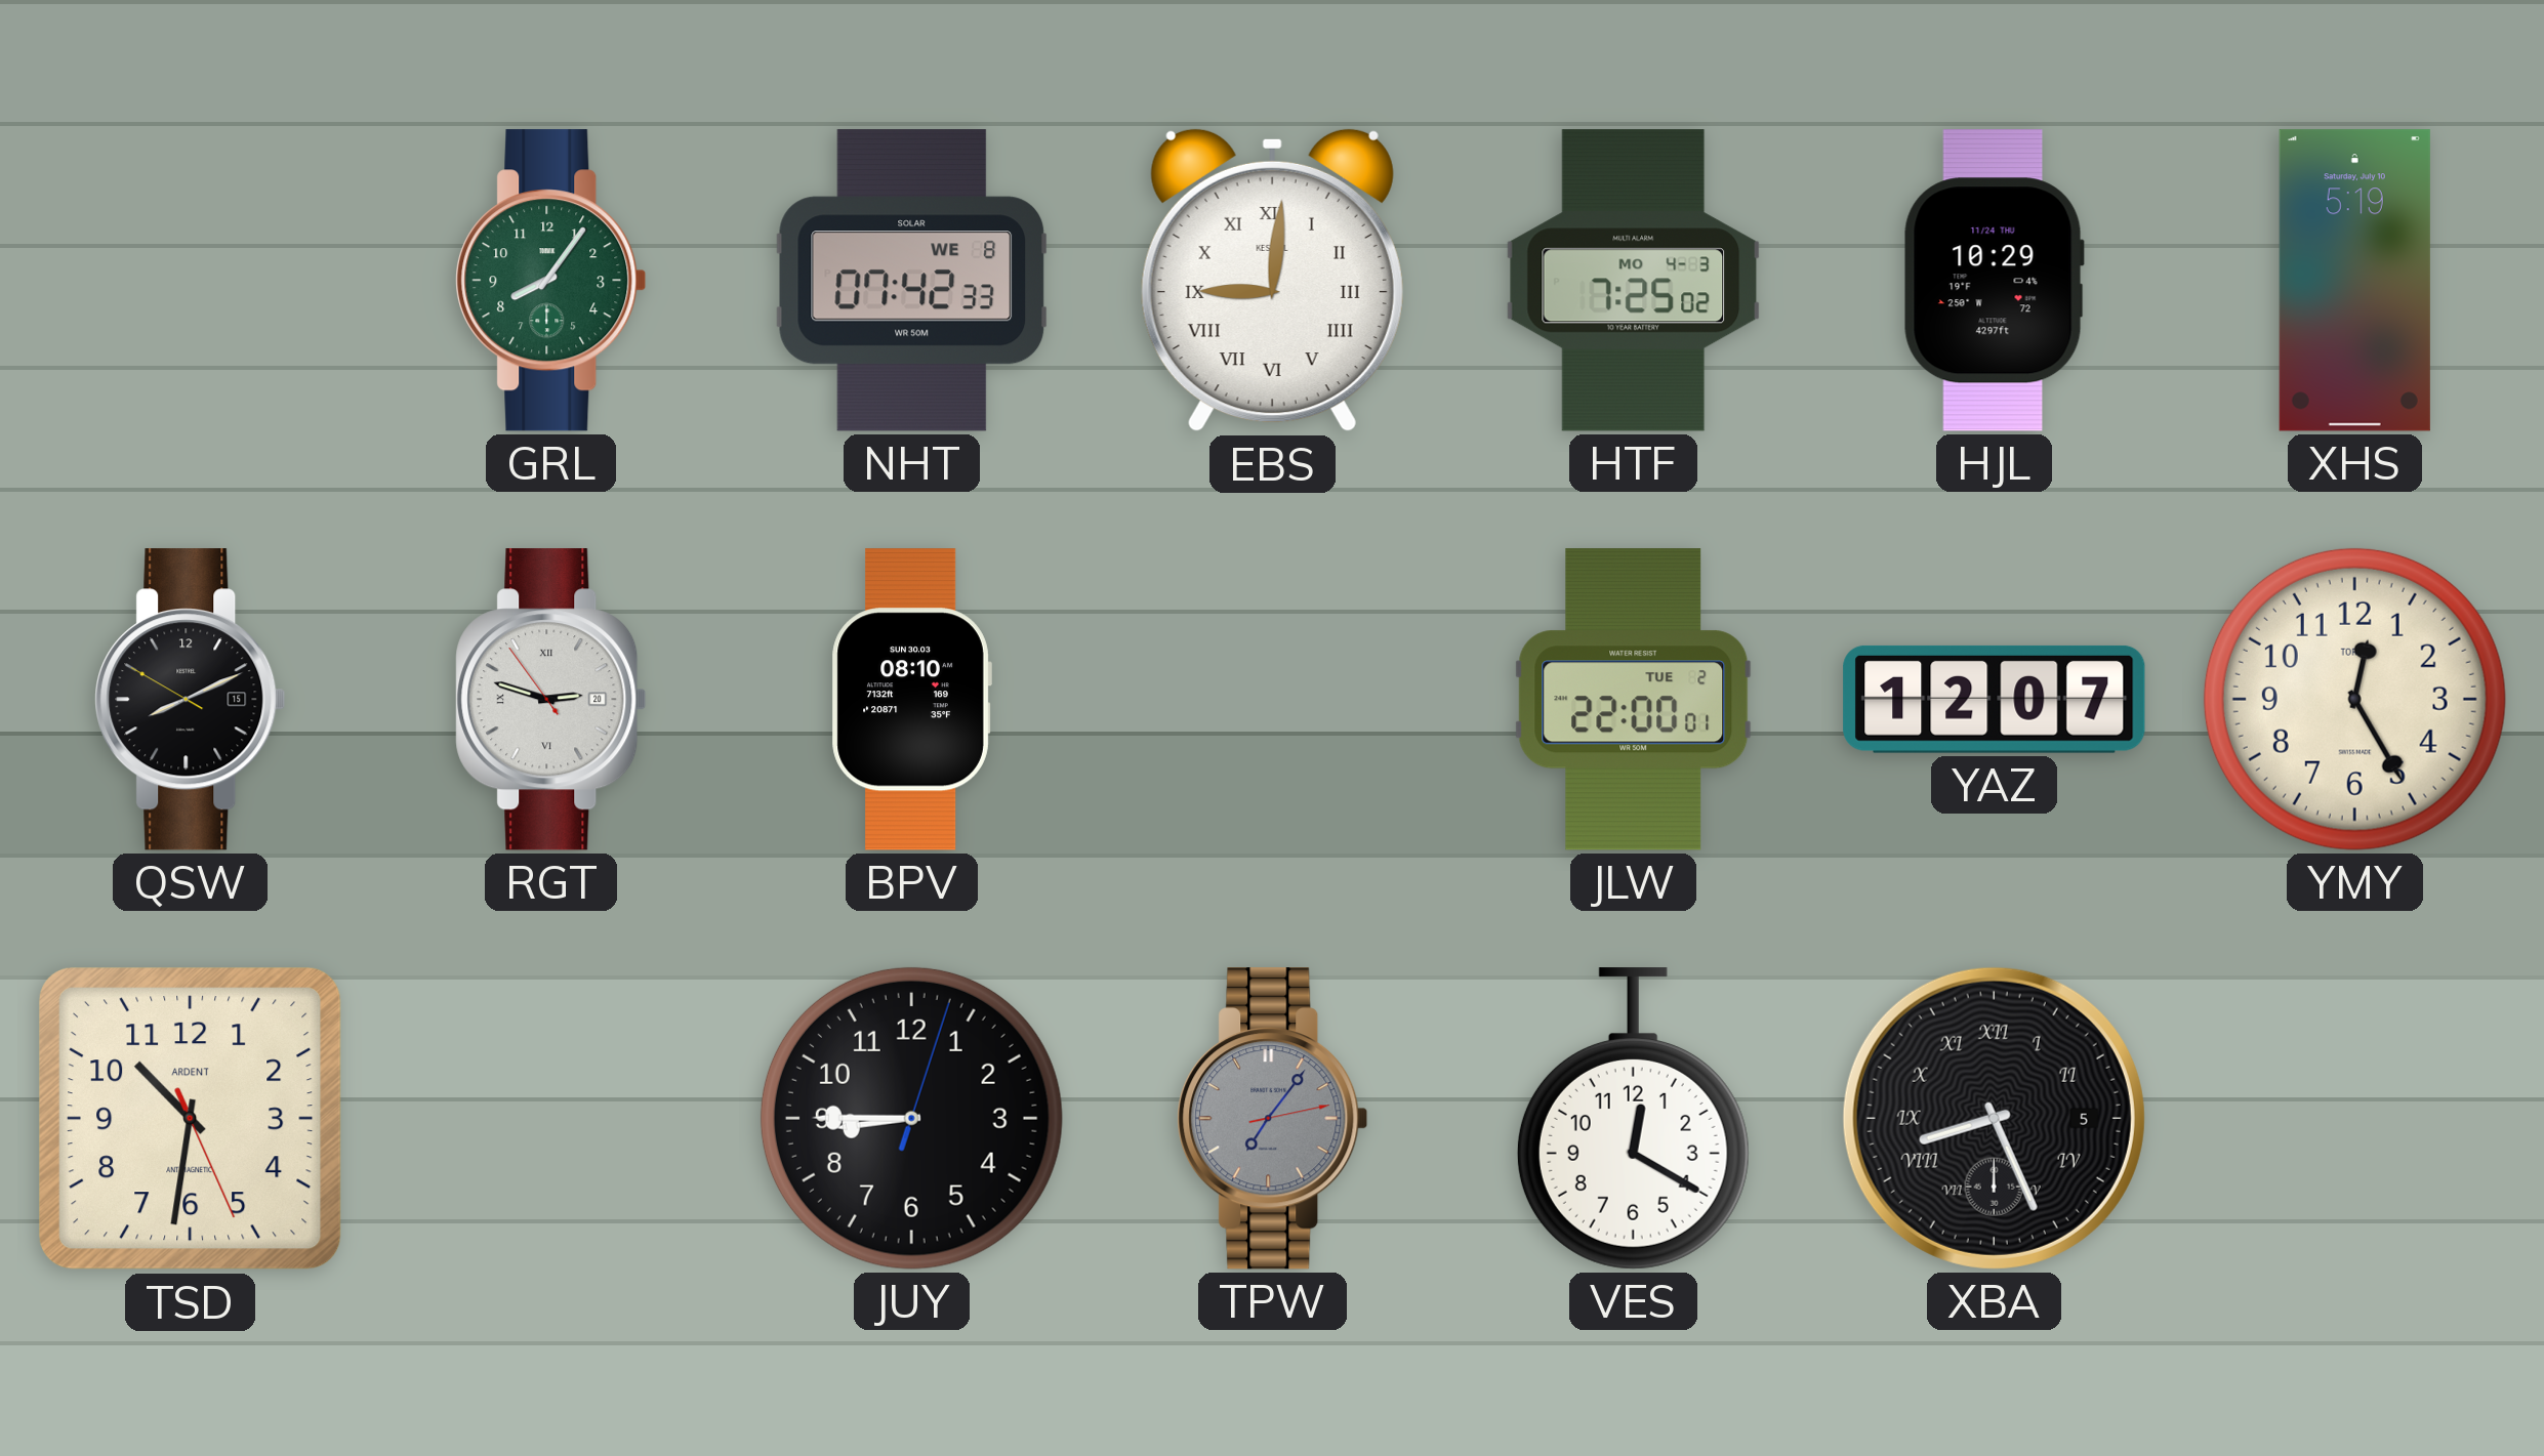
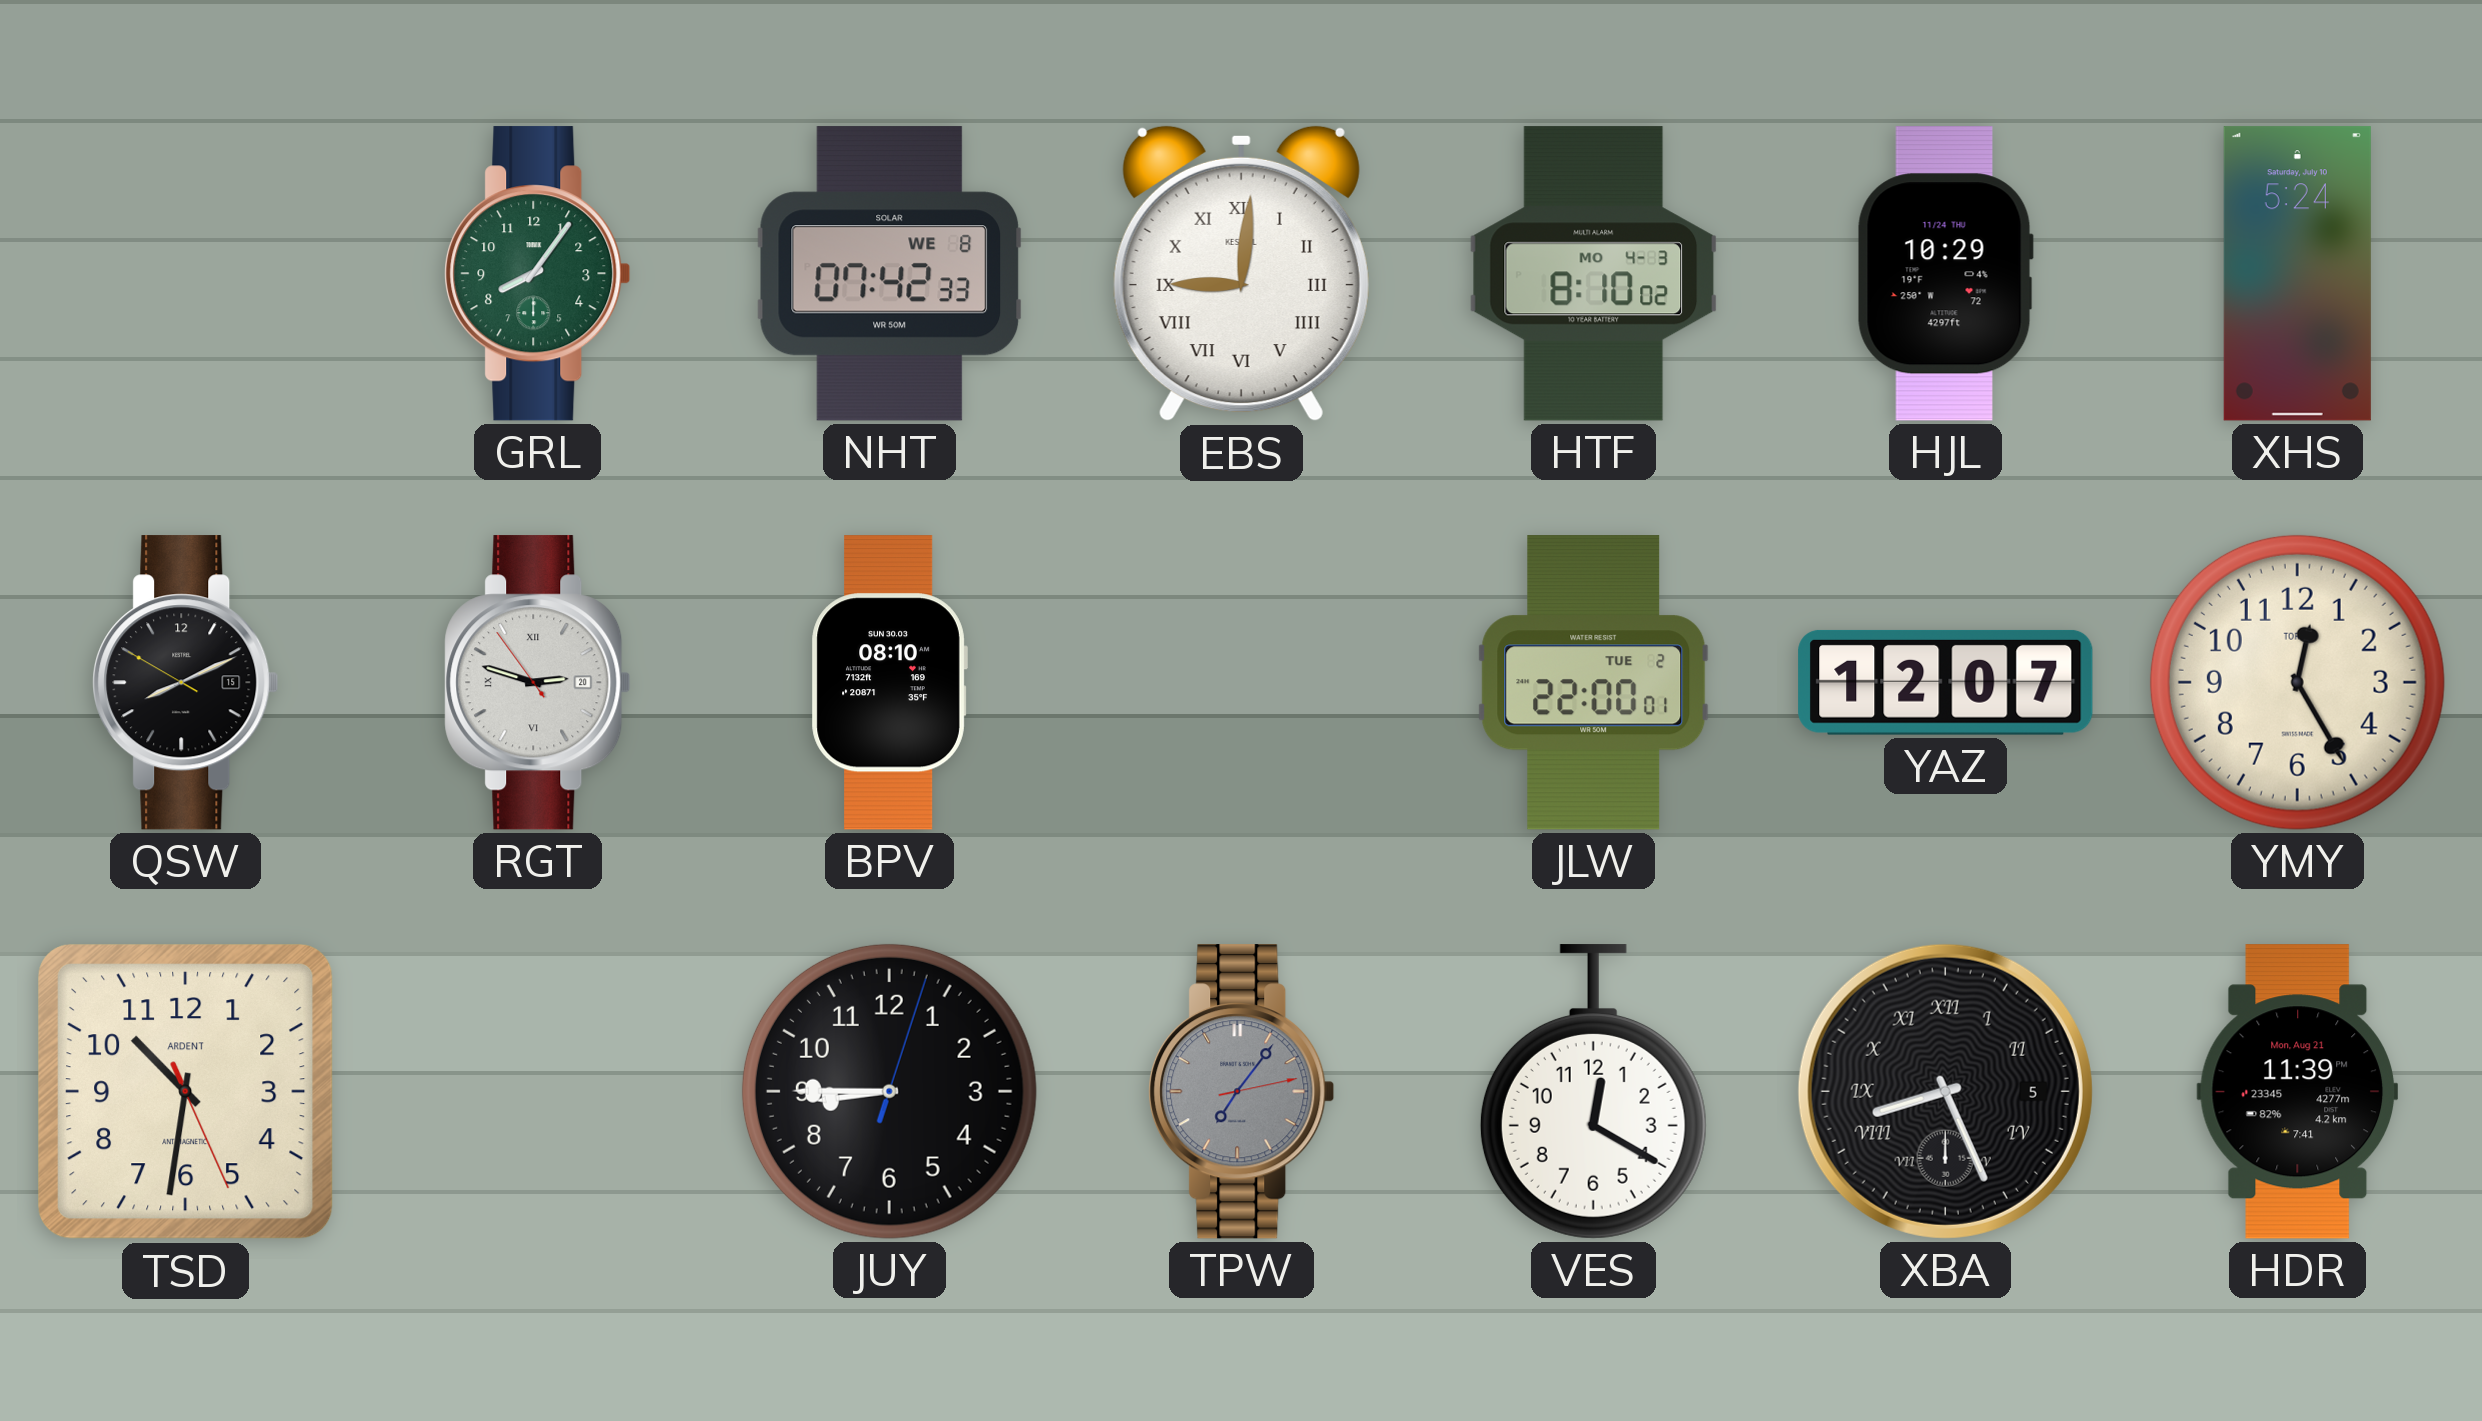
HTF: 7:25 -> 8:10
XHS: 5:19 -> 5:24
HDR: none -> 11:39
